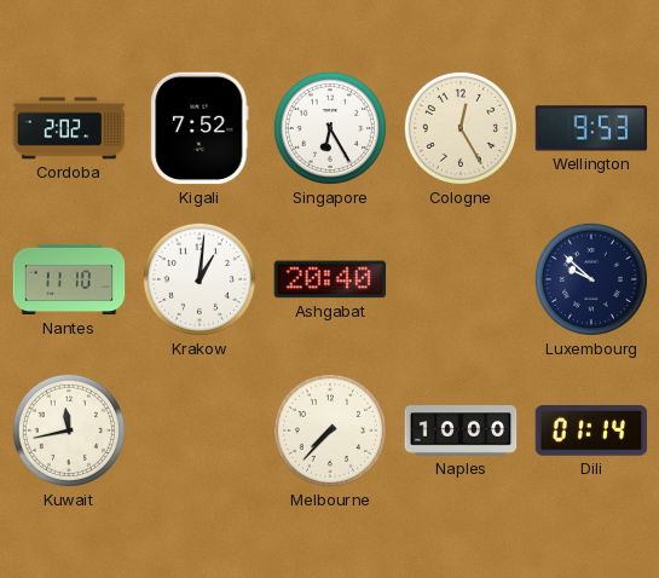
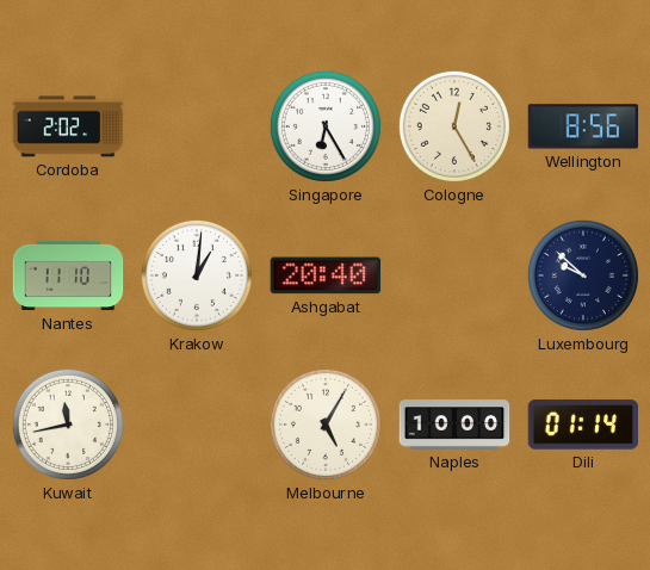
Kigali: 7:52 -> none
Wellington: 9:53 -> 8:56
Melbourne: 7:37 -> 5:05
